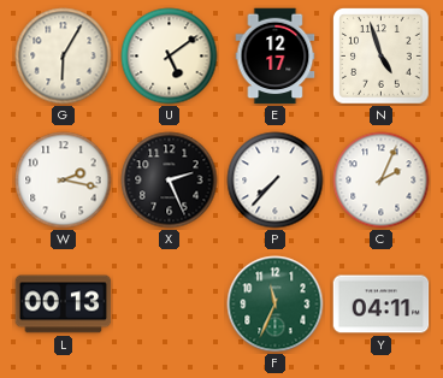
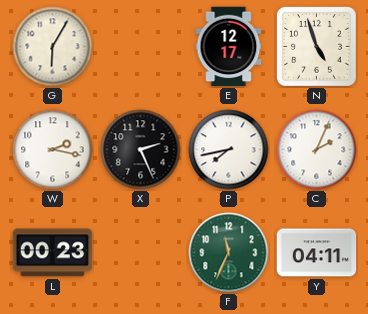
U: 5:09 -> none
P: 7:37 -> 7:43
L: 00:13 -> 00:23
